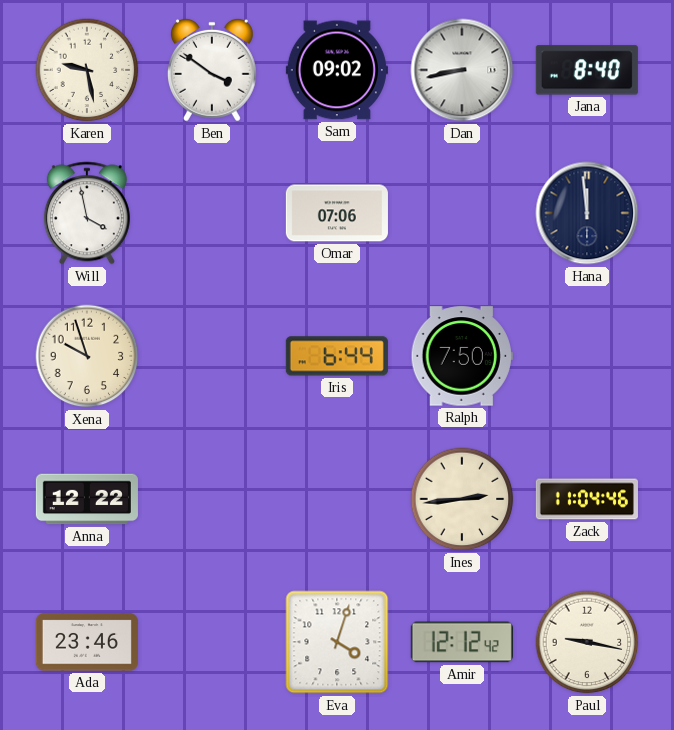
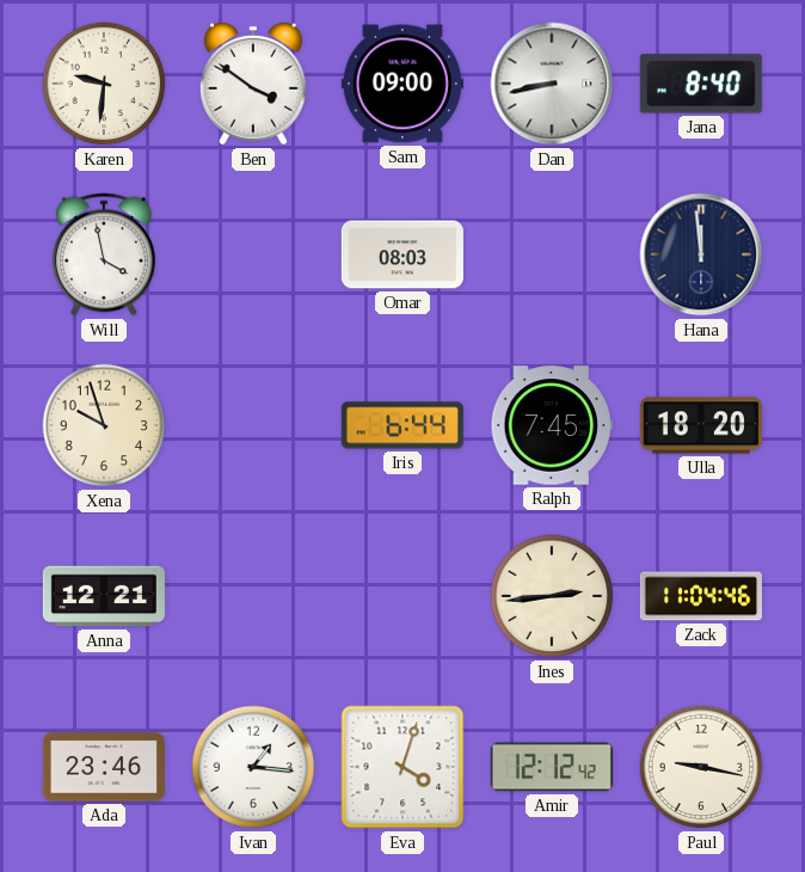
Karen: 9:28 -> 9:31
Sam: 09:02 -> 09:00
Omar: 07:06 -> 08:03
Ralph: 7:50 -> 7:45
Ulla: none -> 18:20
Anna: 12:22 -> 12:21
Ivan: none -> 1:16
